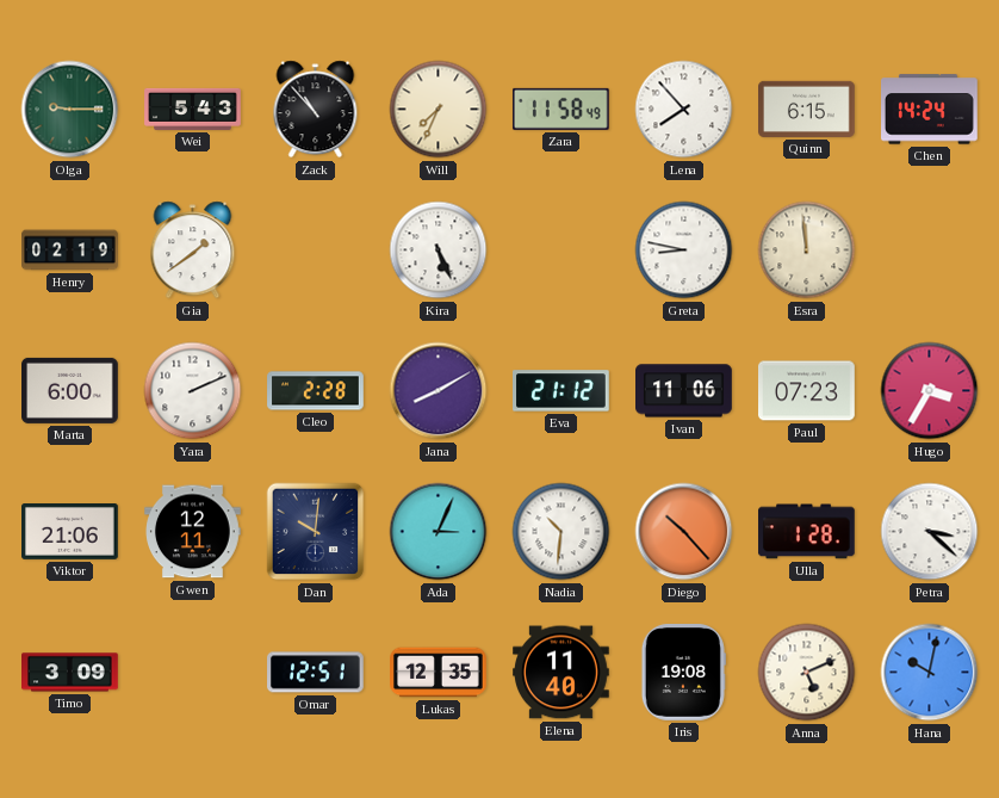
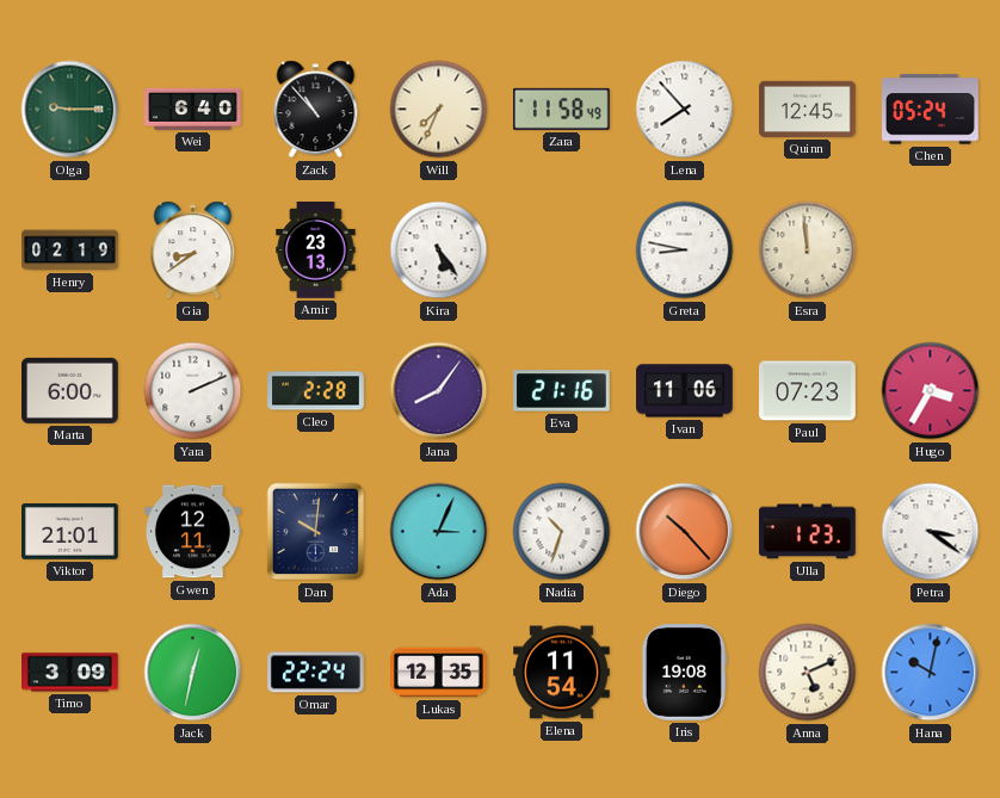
Wei: 5:43 -> 6:40
Quinn: 6:15 -> 12:45
Chen: 14:24 -> 05:24
Gia: 1:39 -> 8:39
Amir: none -> 23:13
Kira: 5:26 -> 5:24
Jana: 8:10 -> 8:06
Eva: 21:12 -> 21:16
Viktor: 21:06 -> 21:01
Nadia: 10:31 -> 10:33
Ulla: 1:28 -> 1:23
Petra: 3:22 -> 3:21
Jack: none -> 12:32
Omar: 12:51 -> 22:24
Elena: 11:40 -> 11:54
